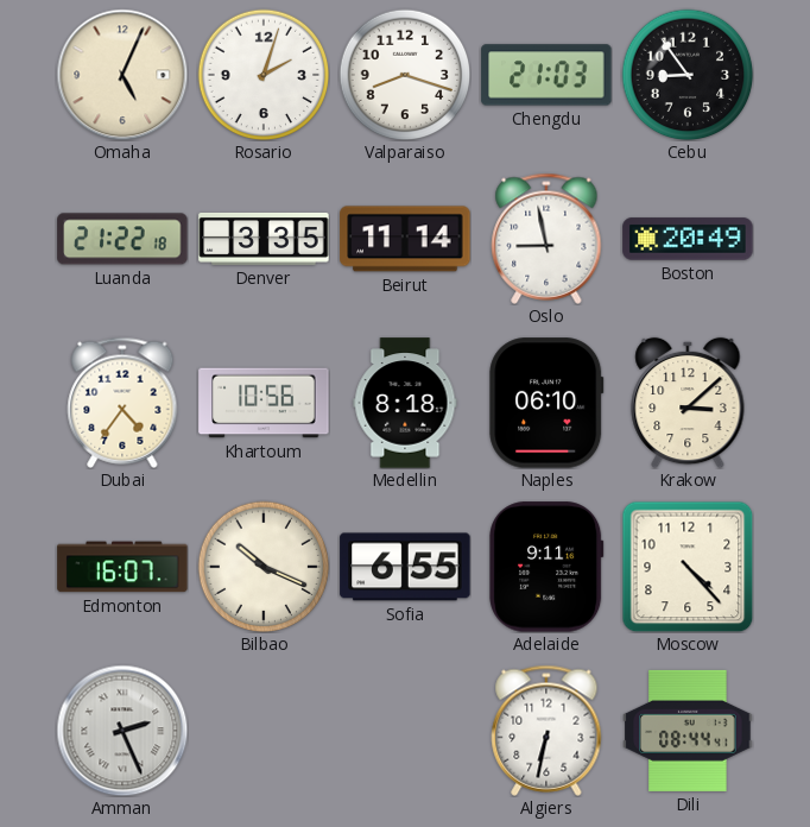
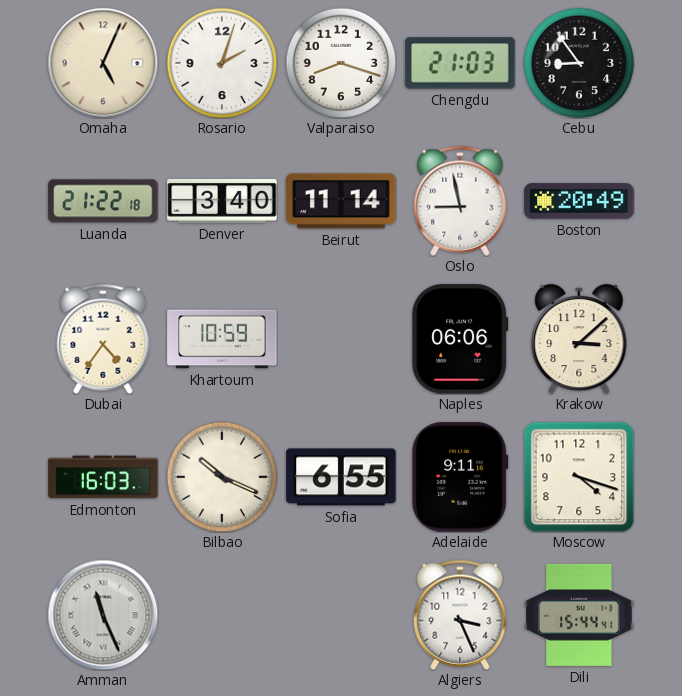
Denver: 3:35 -> 3:40
Khartoum: 10:56 -> 10:59
Medellin: 8:18 -> none
Naples: 06:10 -> 06:06
Edmonton: 16:07 -> 16:03
Moscow: 4:23 -> 4:18
Amman: 2:26 -> 11:26
Algiers: 6:32 -> 3:26
Dili: 08:44 -> 15:44
